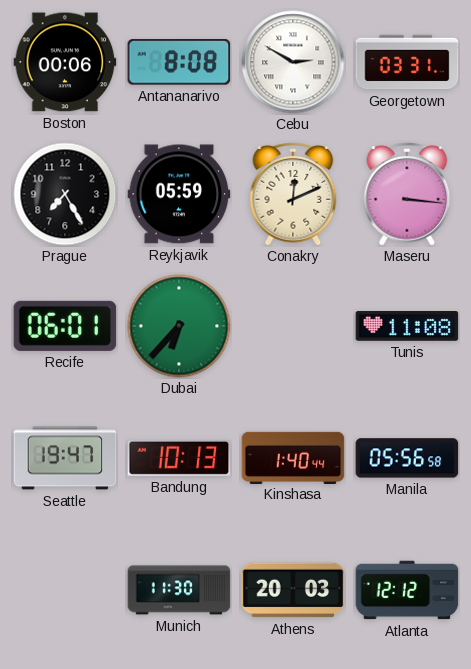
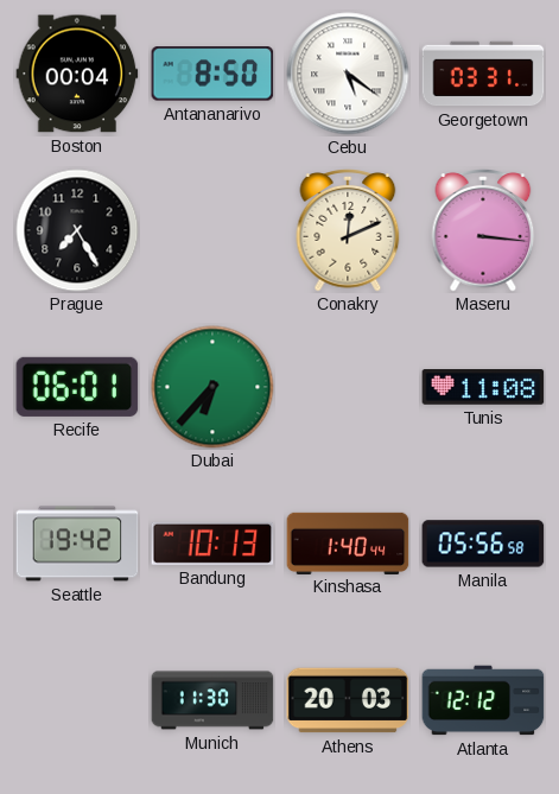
Boston: 00:06 -> 00:04
Antananarivo: 8:08 -> 8:50
Cebu: 2:50 -> 5:21
Reykjavik: 05:59 -> none
Seattle: 19:47 -> 19:42
